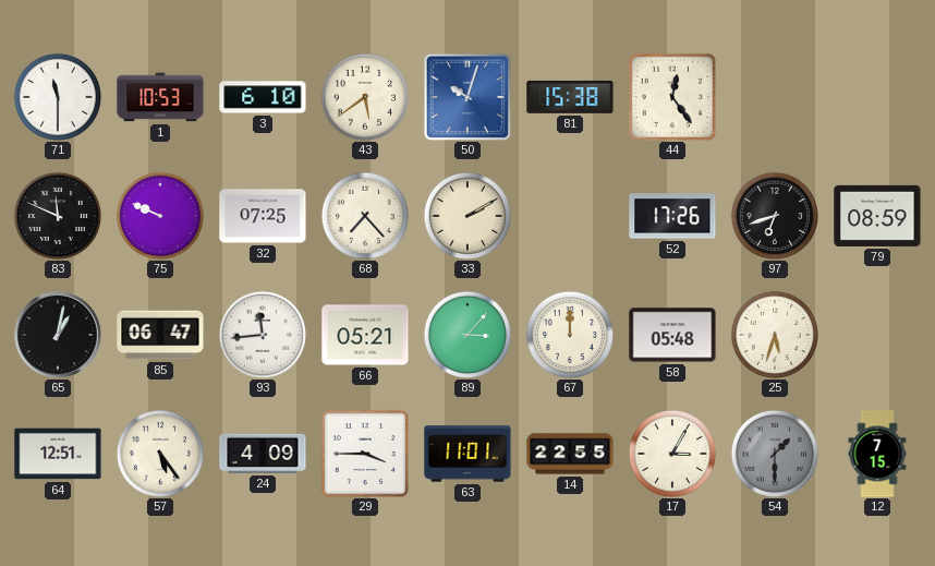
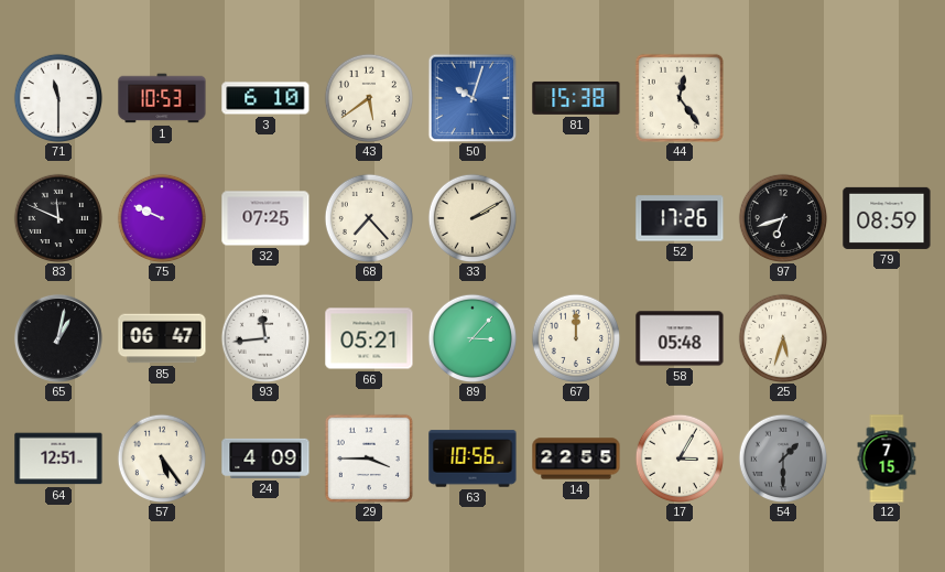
63: 11:01 -> 10:56
